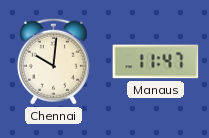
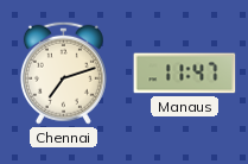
Chennai: 10:01 -> 7:12
